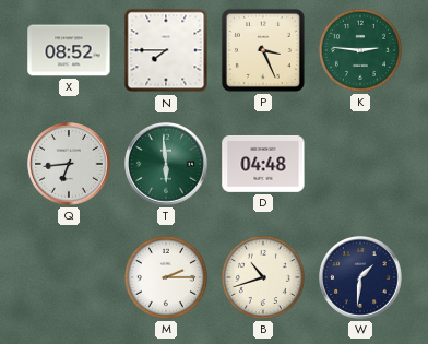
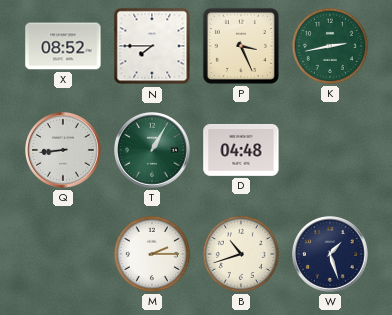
K: 2:46 -> 2:43
Q: 6:44 -> 8:44
T: 5:59 -> 1:05
W: 1:31 -> 1:27
